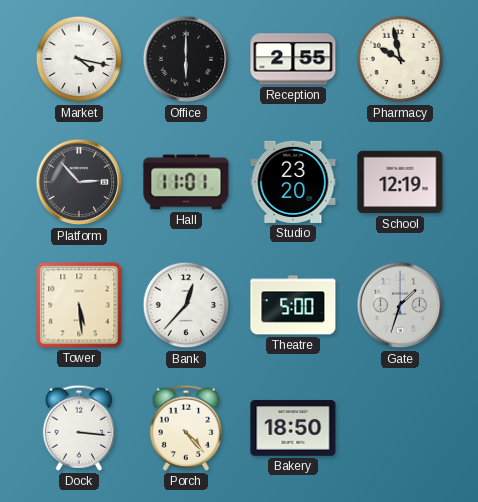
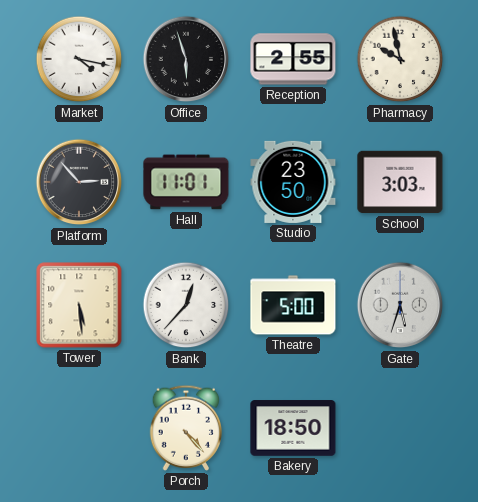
Office: 6:00 -> 5:57
Studio: 23:20 -> 23:50
School: 12:19 -> 3:03
Gate: 1:33 -> 5:33
Dock: 3:16 -> none
